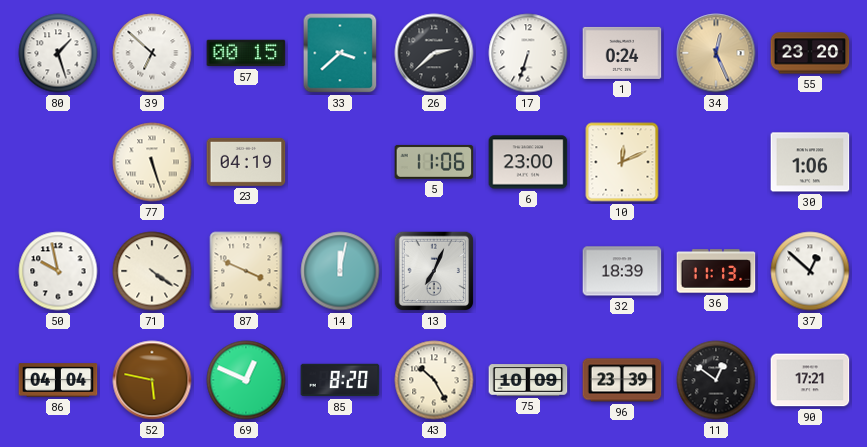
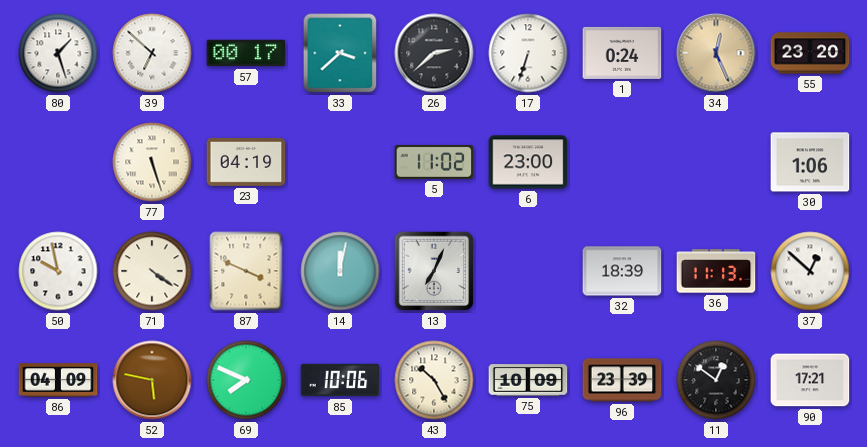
57: 00:15 -> 00:17
5: 11:06 -> 11:02
10: 12:11 -> none
86: 04:04 -> 04:09
69: 12:49 -> 7:49
85: 8:20 -> 10:06
